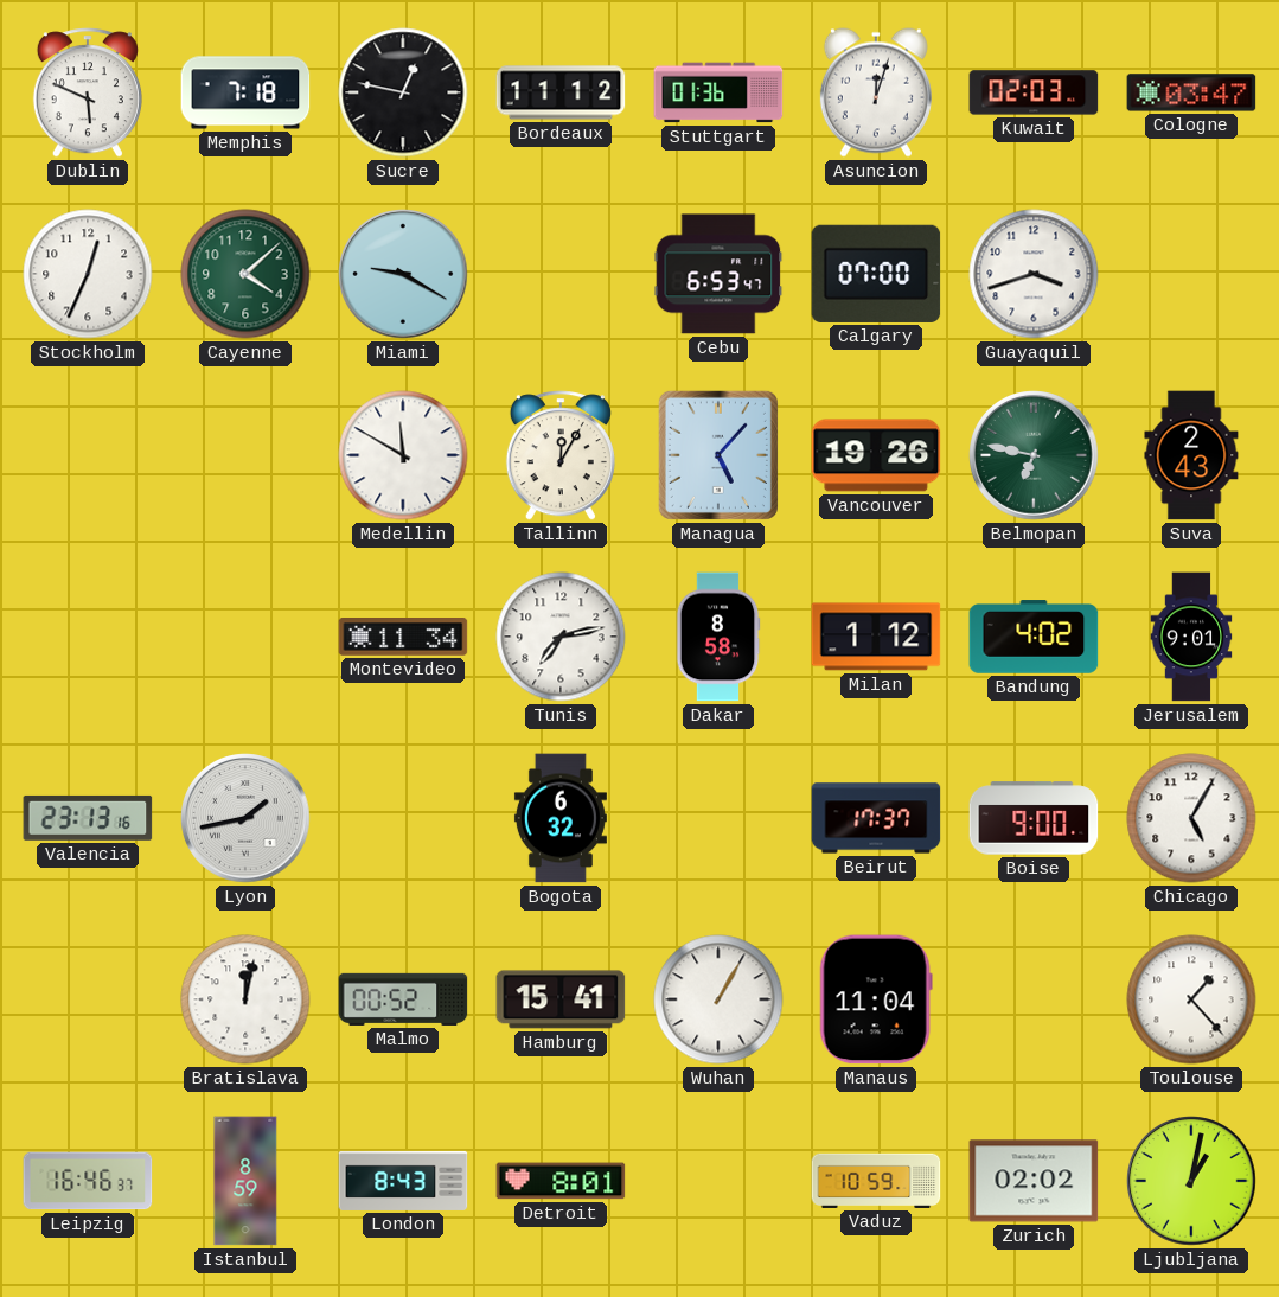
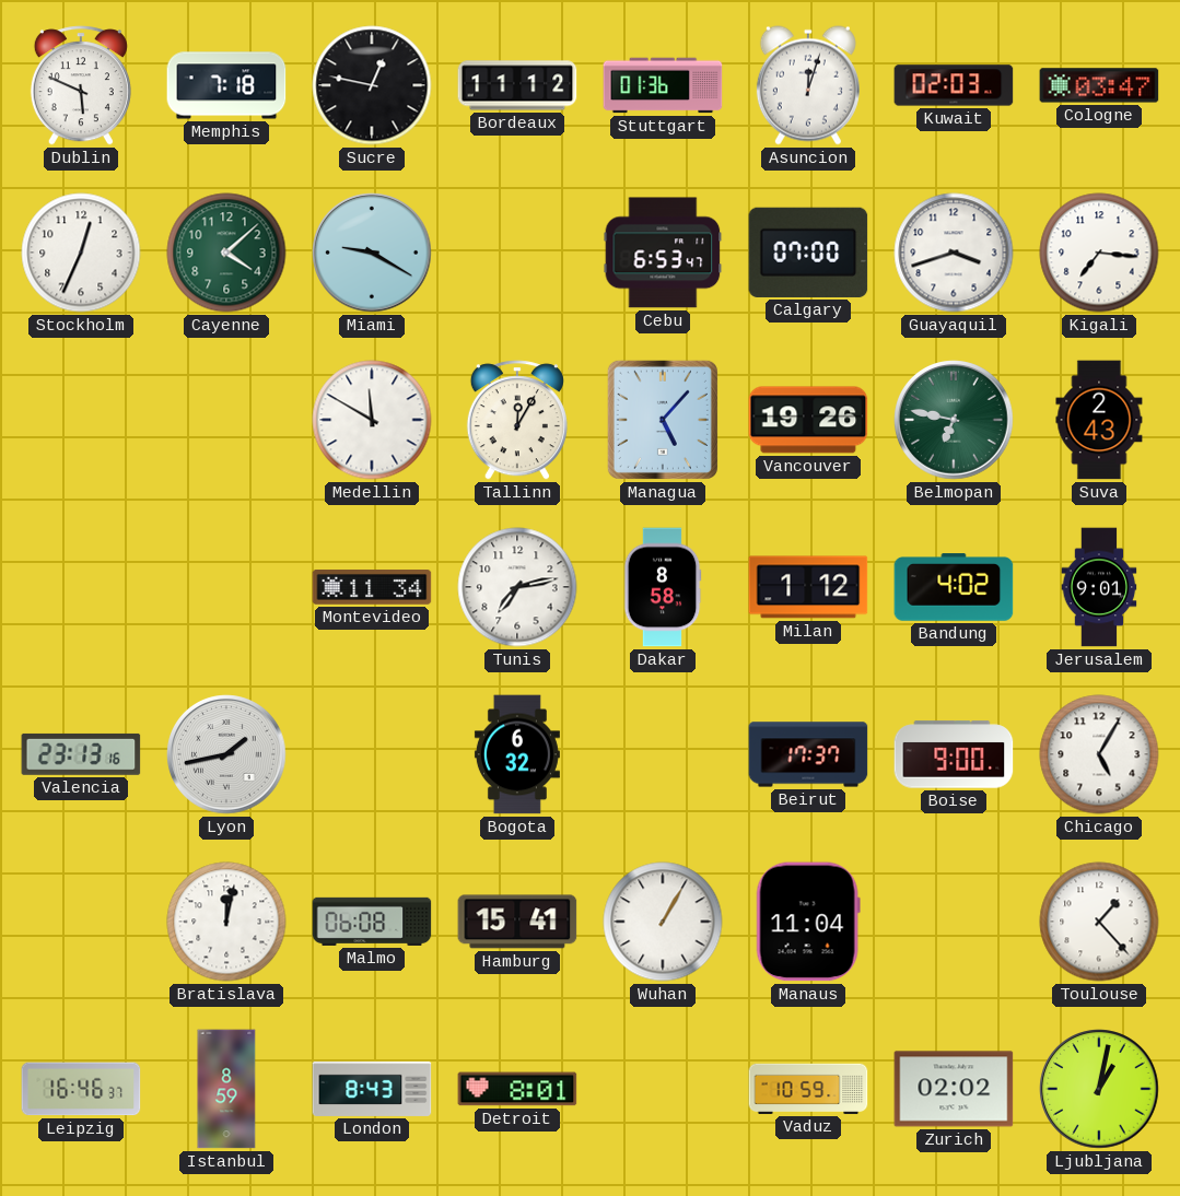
Kigali: none -> 7:16
Malmo: 00:52 -> 06:08
